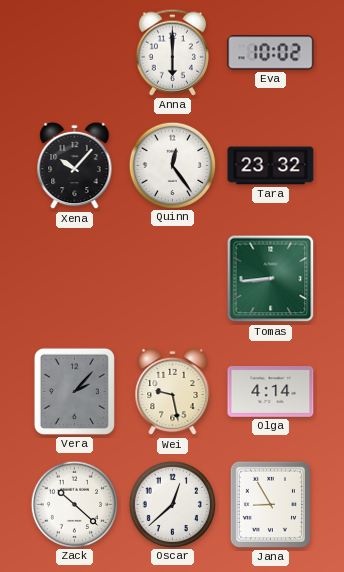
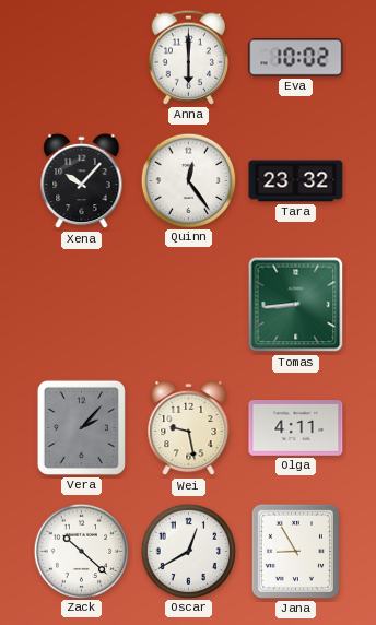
Olga: 4:14 -> 4:11
Oscar: 12:38 -> 12:40
